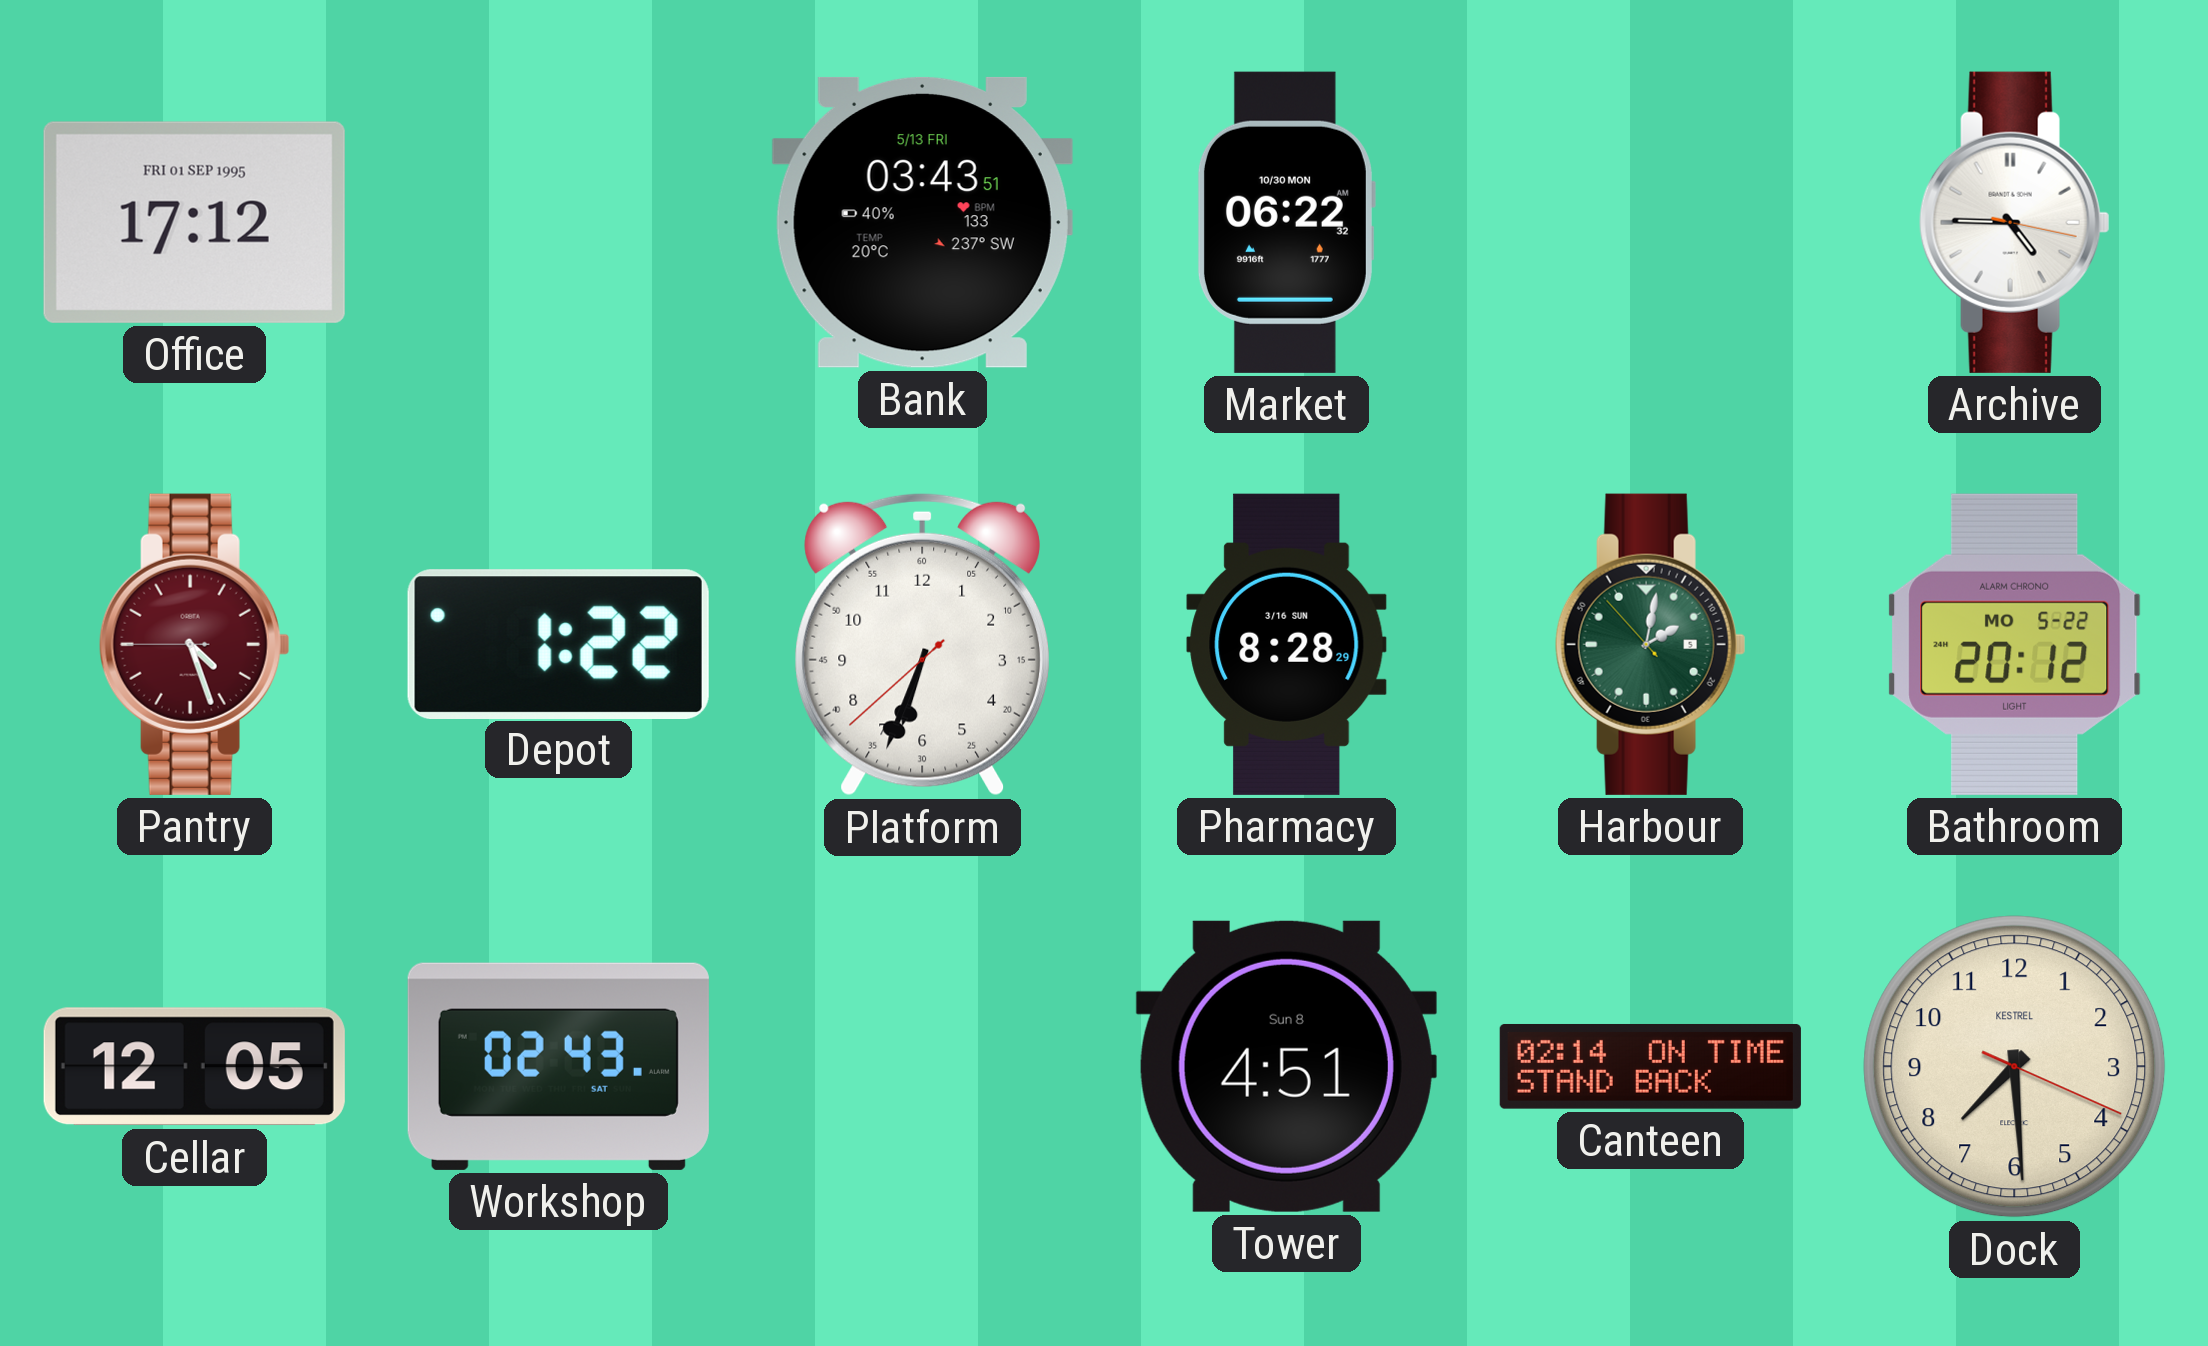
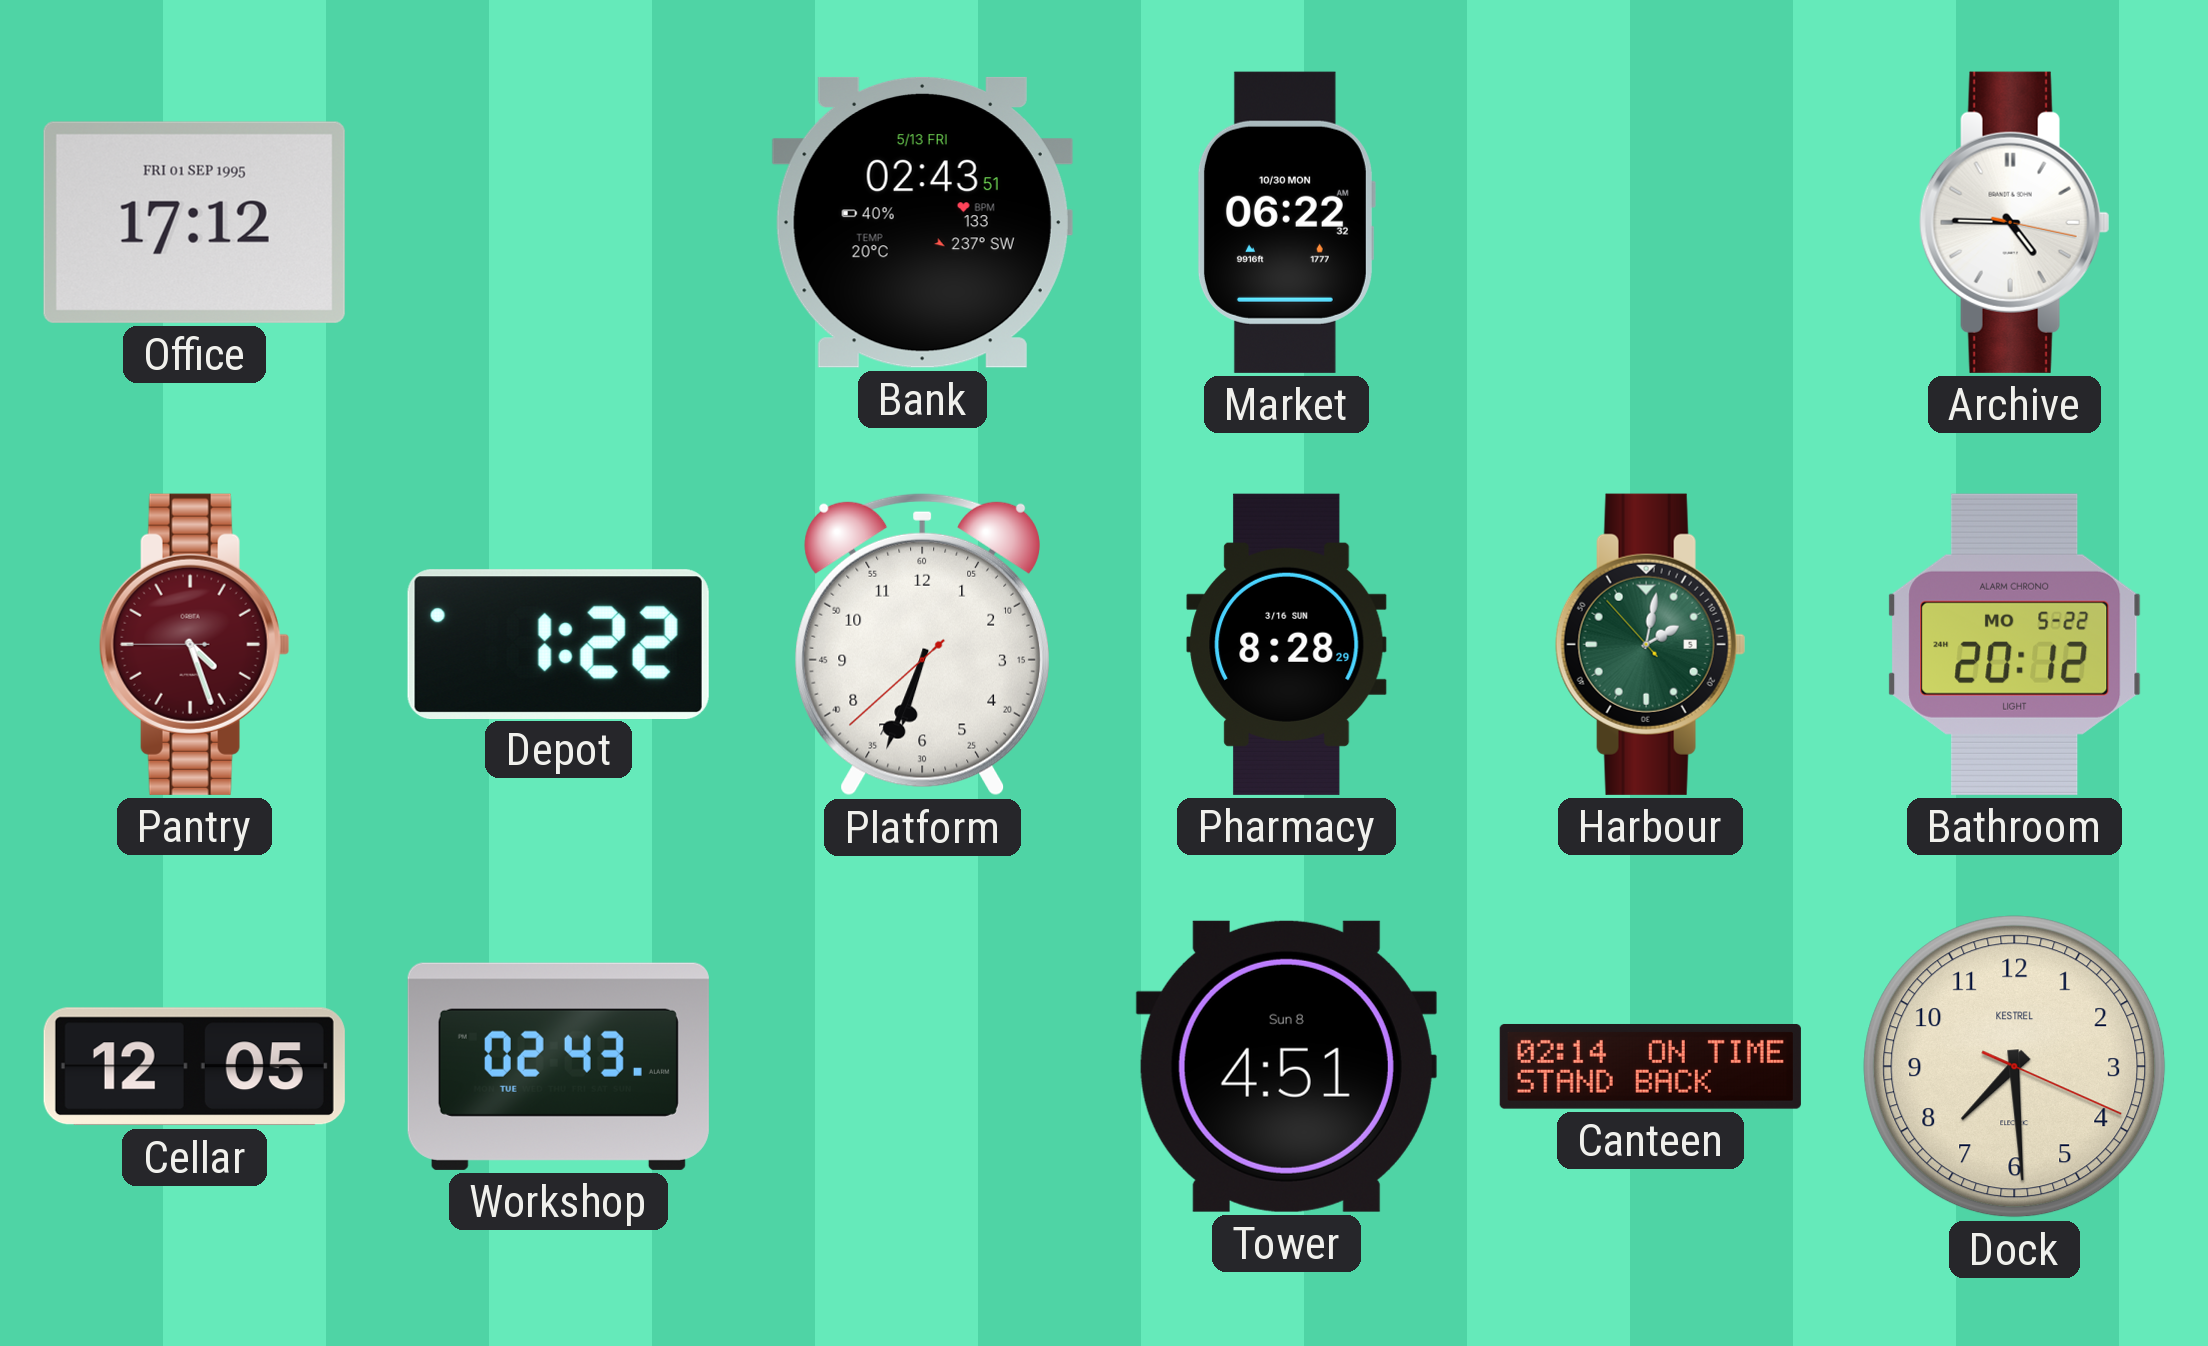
Bank: 03:43 -> 02:43
Workshop date: SAT -> TUE
